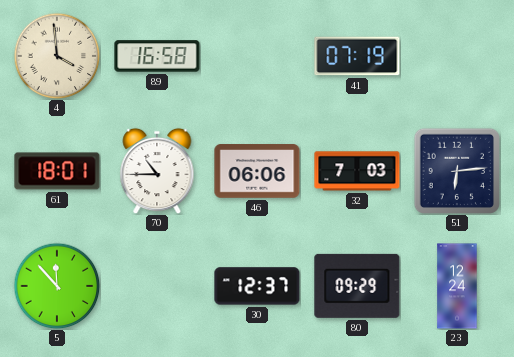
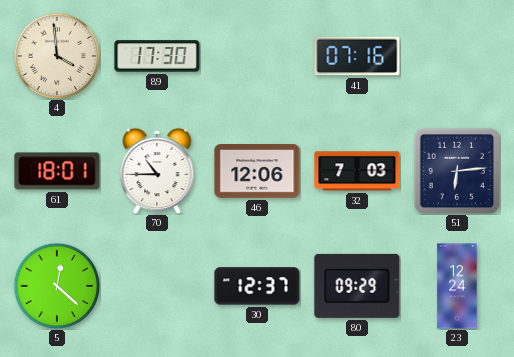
89: 16:58 -> 17:30
41: 07:19 -> 07:16
46: 06:06 -> 12:06
5: 11:53 -> 12:22
